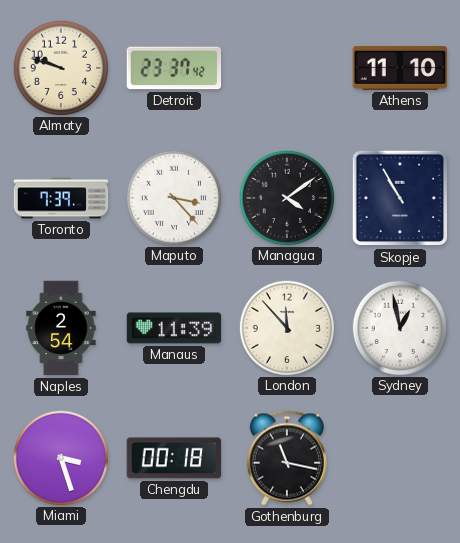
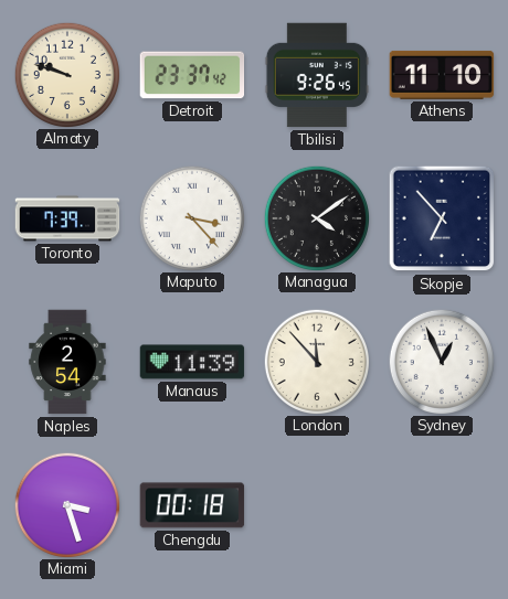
Tbilisi: none -> 9:26
Skopje: 10:55 -> 6:53
Sydney: 12:58 -> 12:56
Gothenburg: 11:17 -> none
